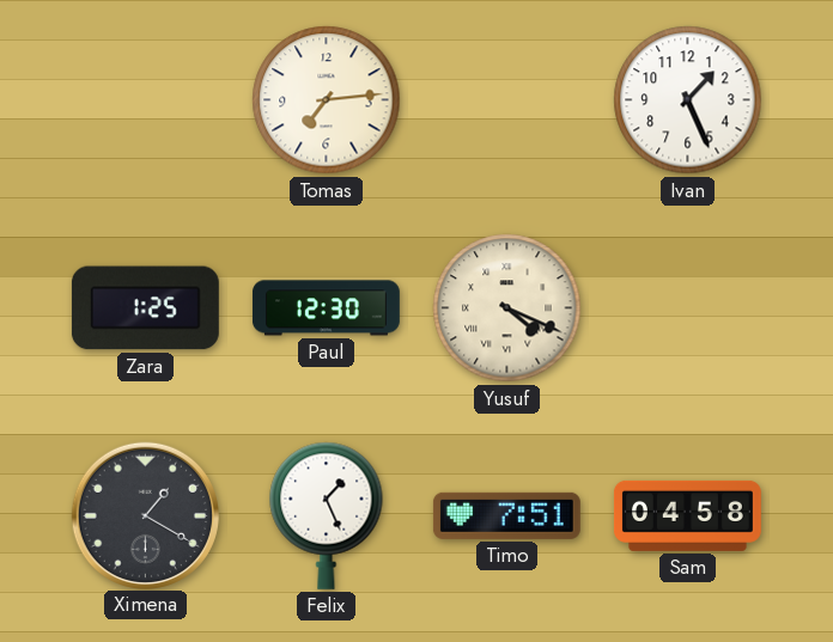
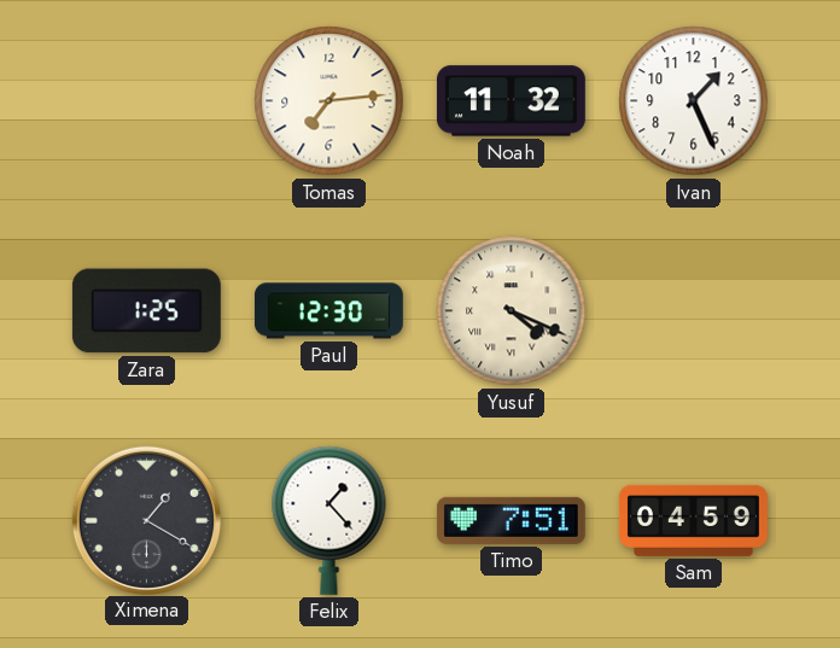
Noah: none -> 11:32
Felix: 1:26 -> 1:23
Sam: 04:58 -> 04:59
